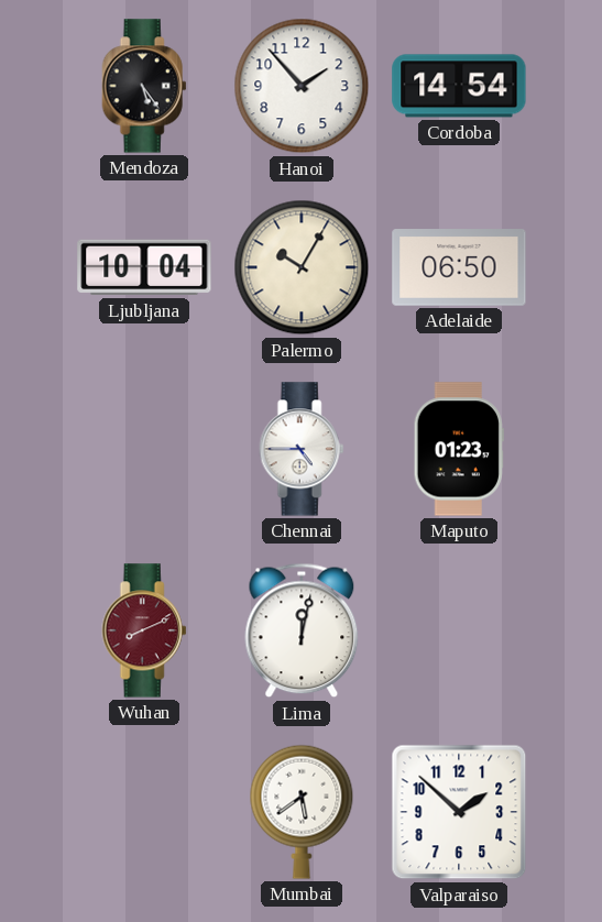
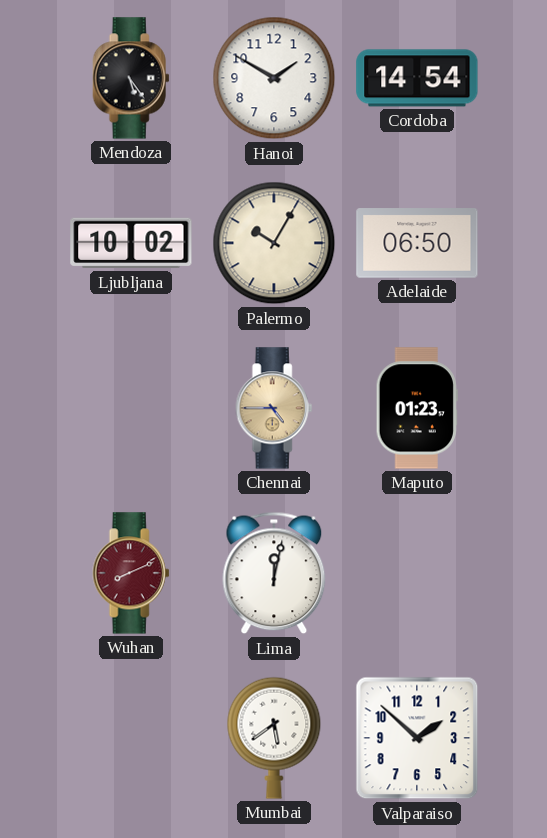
Hanoi: 1:53 -> 1:50
Ljubljana: 10:04 -> 10:02
Chennai dial: white -> champagne
